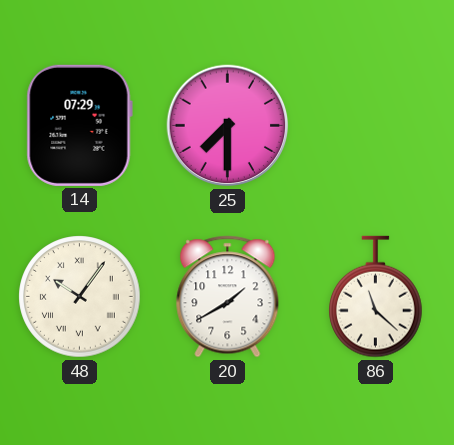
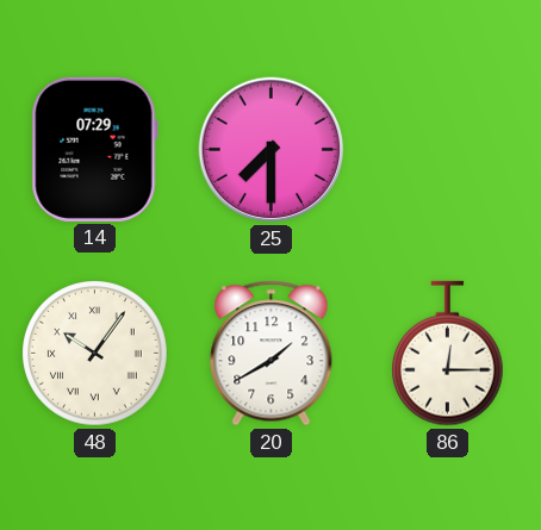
86: 11:22 -> 12:15
